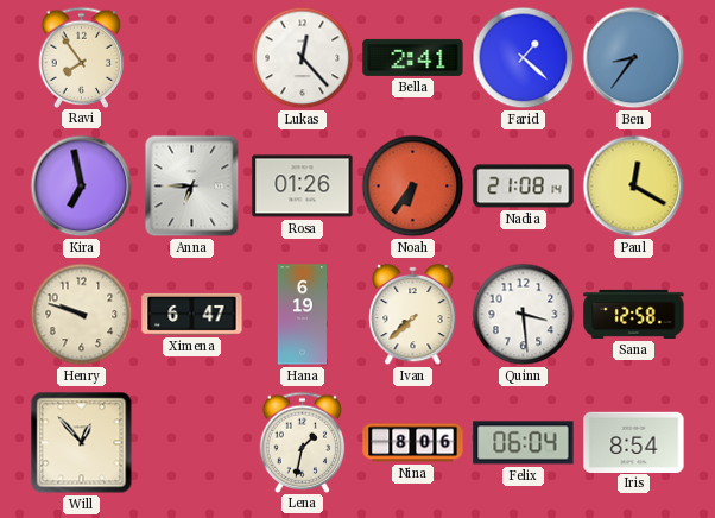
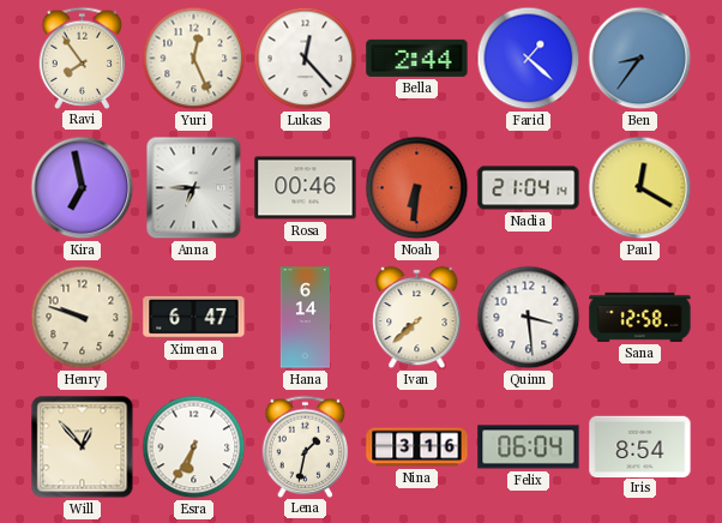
Yuri: none -> 12:26
Bella: 2:41 -> 2:44
Rosa: 01:26 -> 00:46
Noah: 6:36 -> 6:31
Nadia: 21:08 -> 21:04
Hana: 6:19 -> 6:14
Esra: none -> 6:35
Nina: 8:06 -> 3:16
